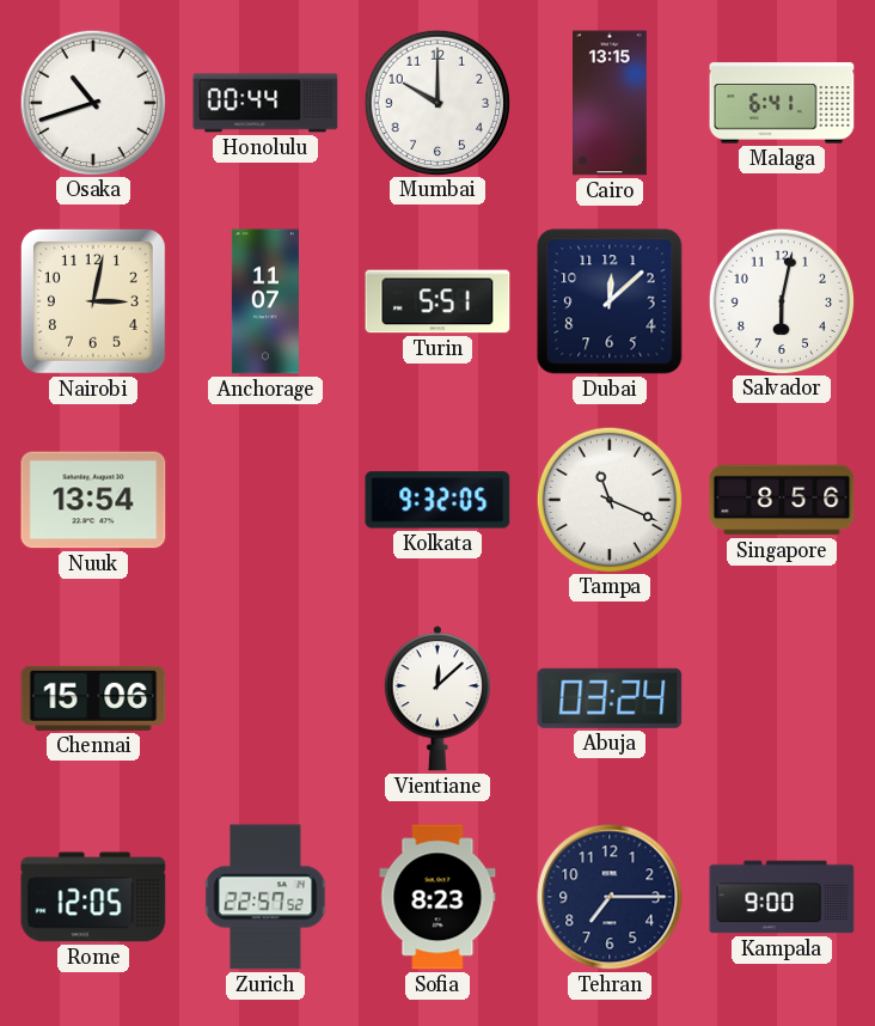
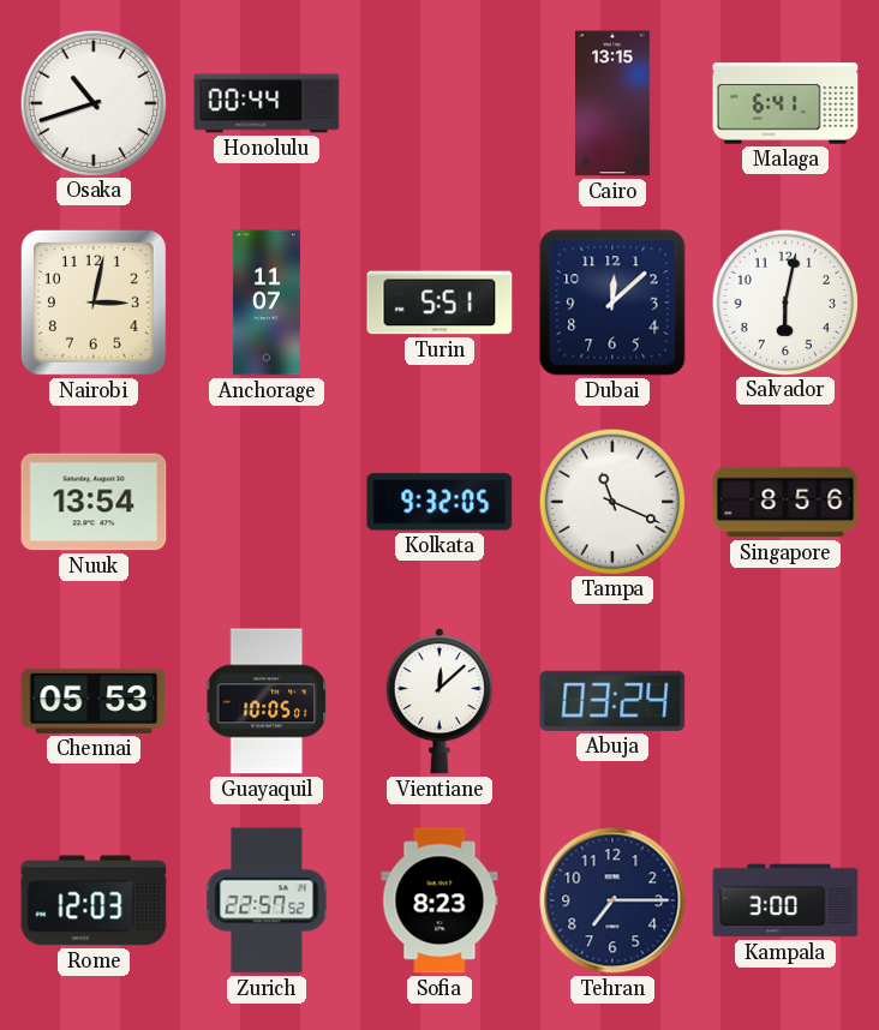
Mumbai: 10:00 -> none
Chennai: 15:06 -> 05:53
Guayaquil: none -> 10:05
Rome: 12:05 -> 12:03
Kampala: 9:00 -> 3:00
